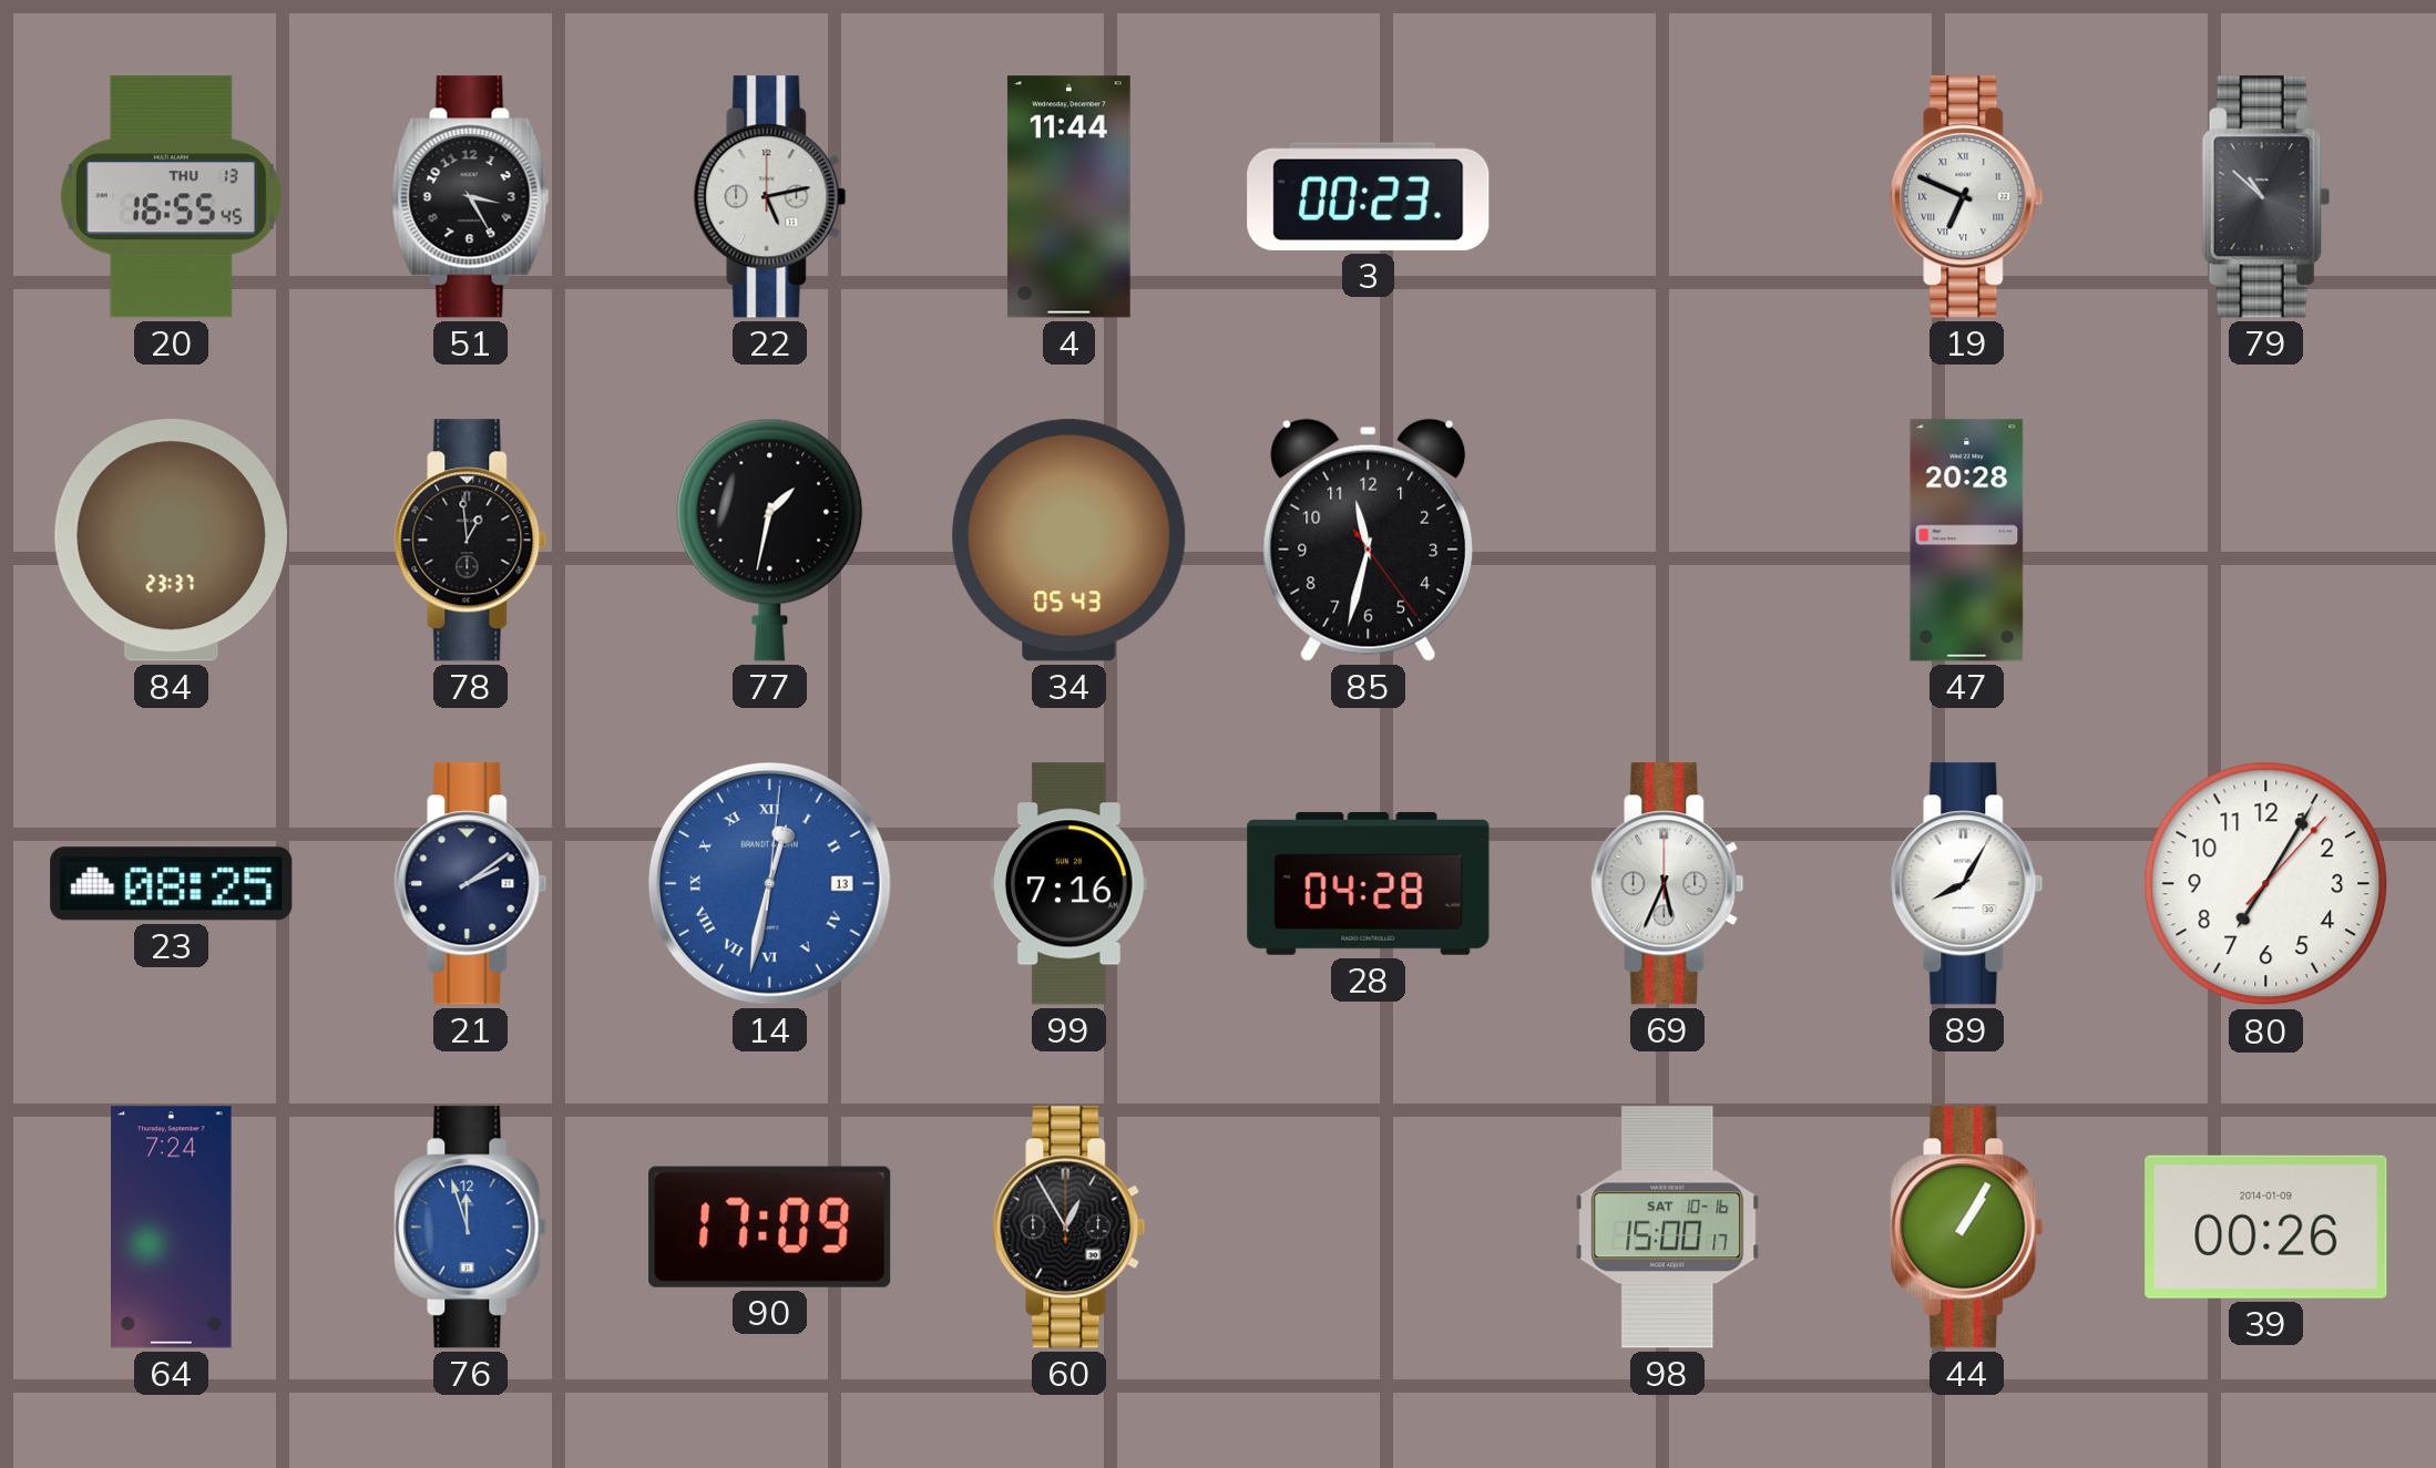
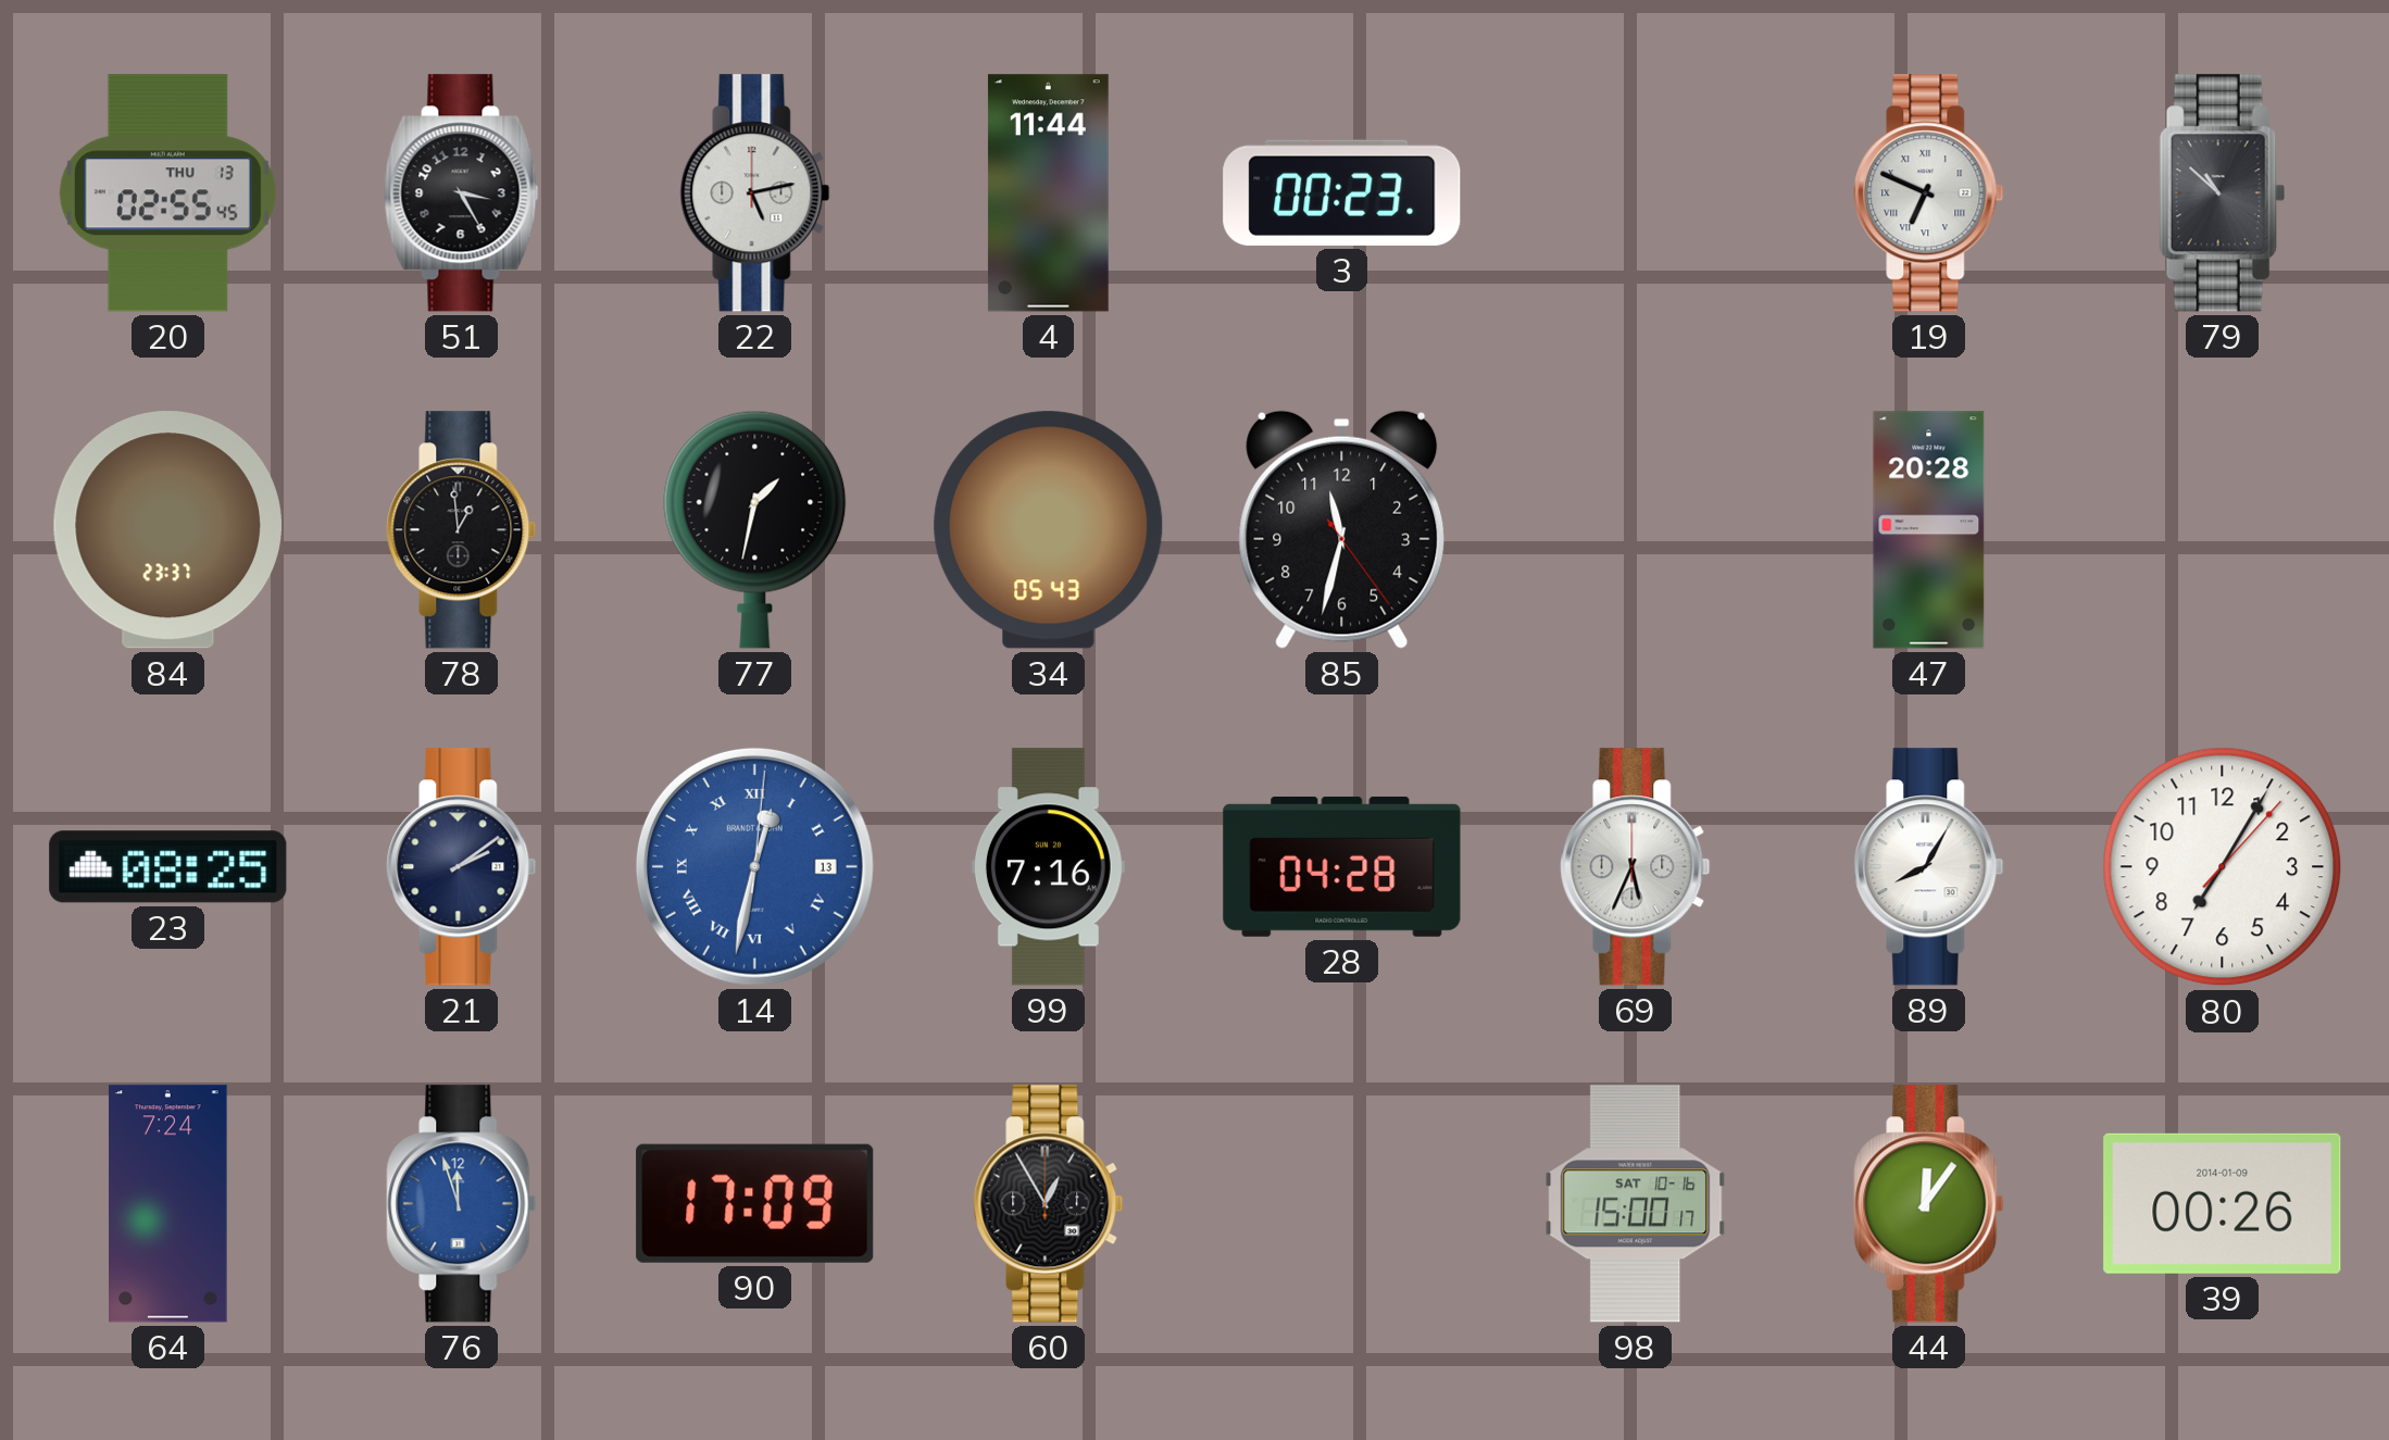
20: 16:55 -> 02:55
44: 1:05 -> 12:06
